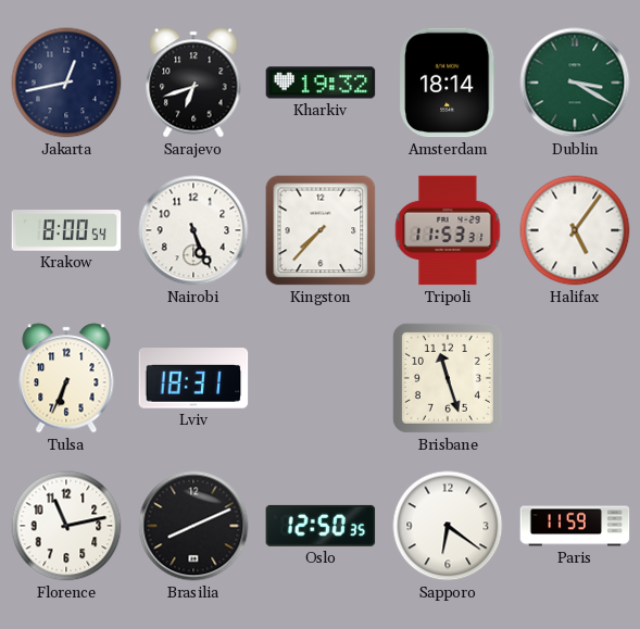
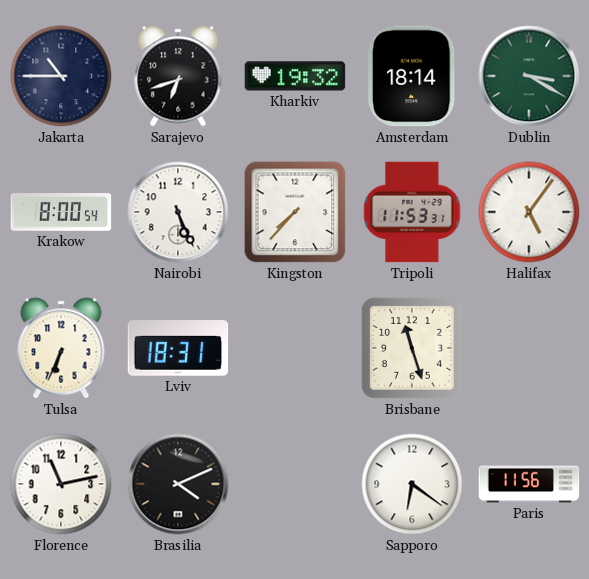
Jakarta: 12:43 -> 10:45
Brasilia: 8:11 -> 4:11
Oslo: 12:50 -> none
Paris: 11:59 -> 11:56
